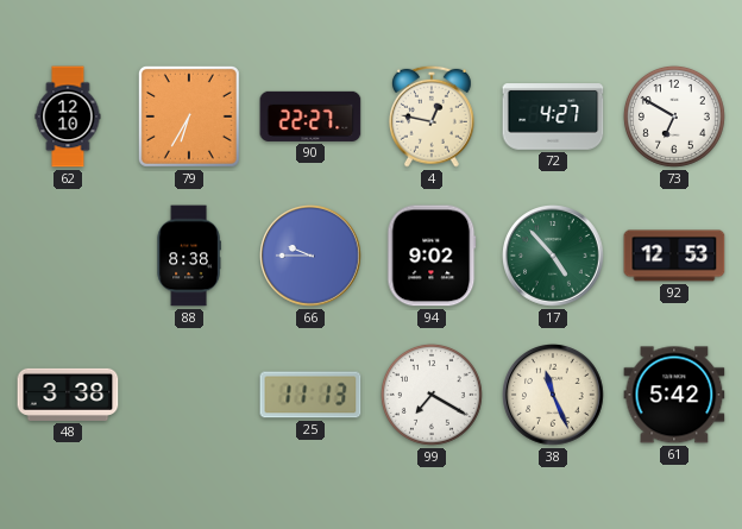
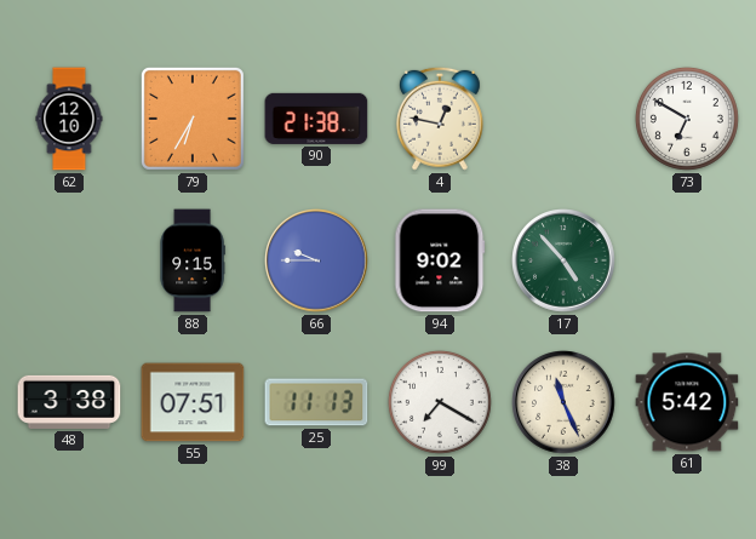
90: 22:27 -> 21:38
72: 4:27 -> none
88: 8:38 -> 9:15
92: 12:53 -> none
55: none -> 07:51
